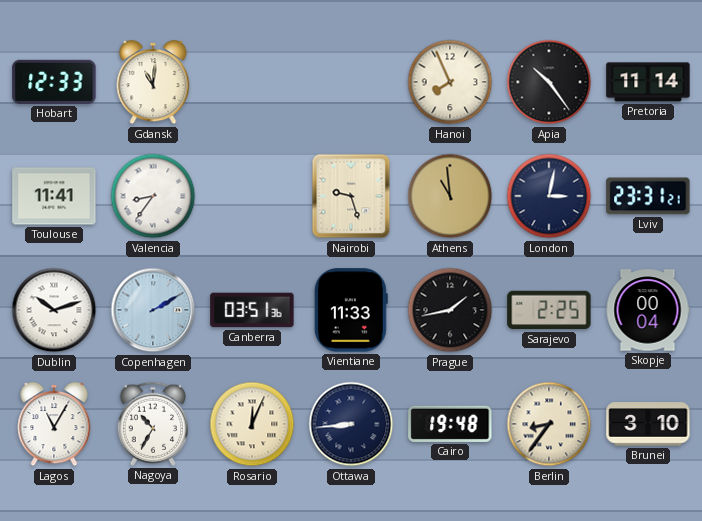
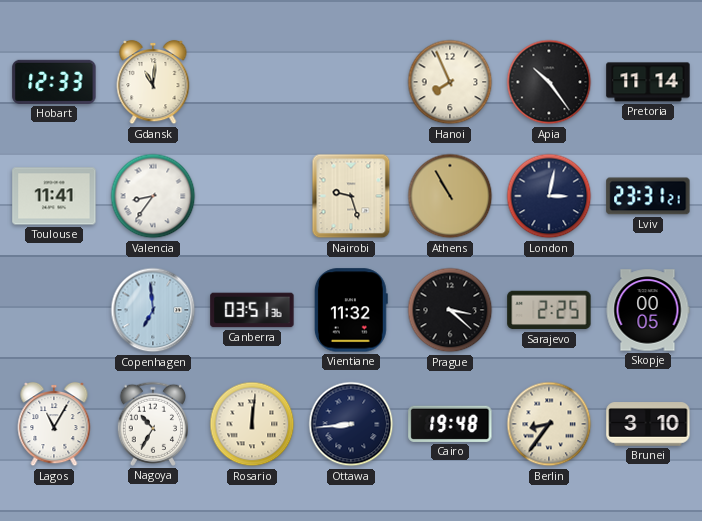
Athens: 10:59 -> 10:55
Dublin: 10:12 -> none
Copenhagen: 2:10 -> 6:59
Vientiane: 11:33 -> 11:32
Prague: 1:43 -> 3:22
Skopje: 00:04 -> 00:05
Rosario: 12:04 -> 12:01
